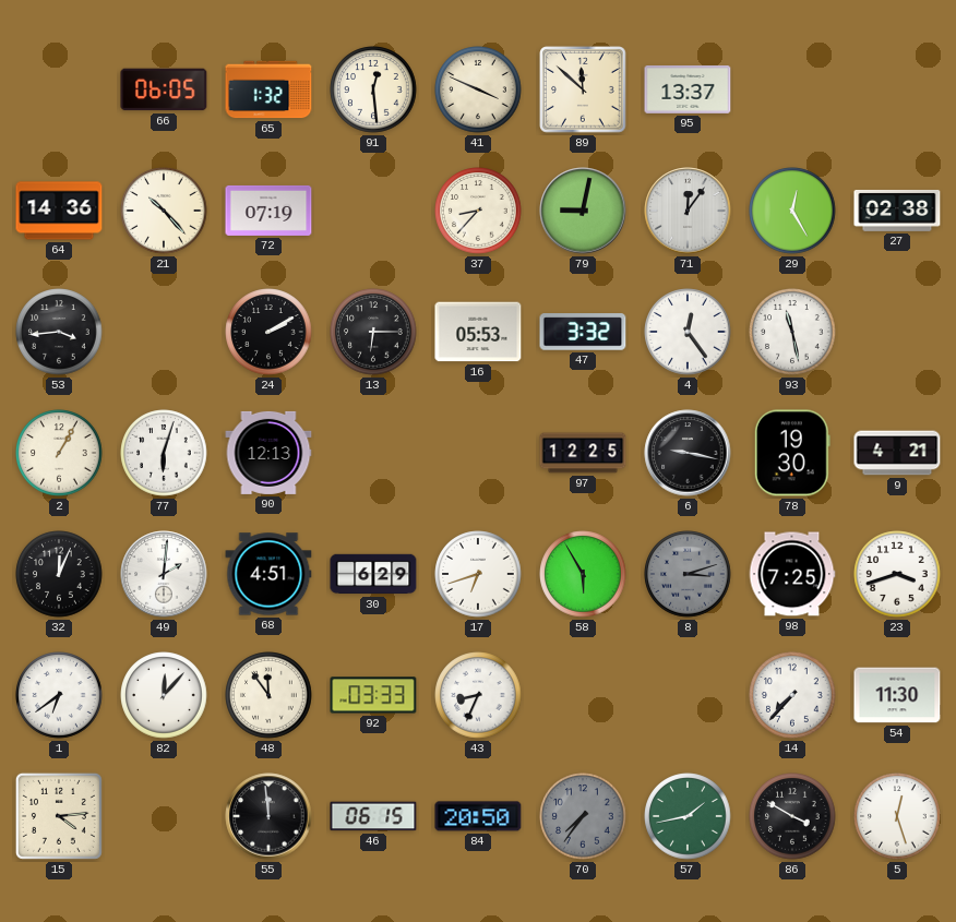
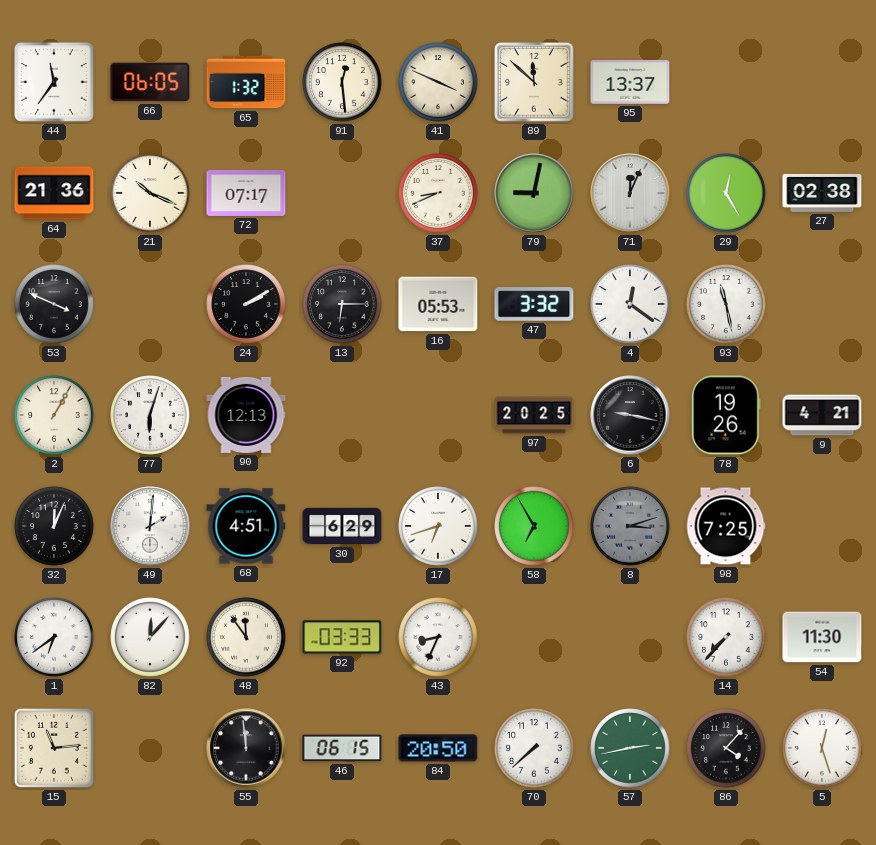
44: none -> 11:36
64: 14:36 -> 21:36
21: 10:23 -> 10:19
72: 07:19 -> 07:17
37: 8:37 -> 8:41
71: 12:06 -> 12:04
53: 3:44 -> 3:49
4: 12:24 -> 12:21
97: 12:25 -> 20:25
78: 19:30 -> 19:26
58: 5:55 -> 6:55
23: 3:42 -> none
15: 4:14 -> 11:14
70: 7:36 -> 7:38
70 dial: grey -> white
57: 1:43 -> 2:43
86: 3:50 -> 4:07
